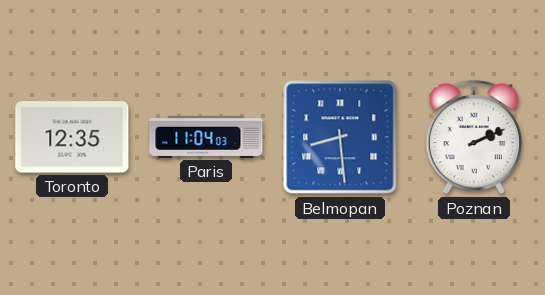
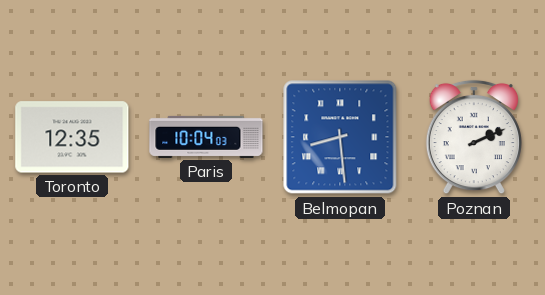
Paris: 11:04 -> 10:04
